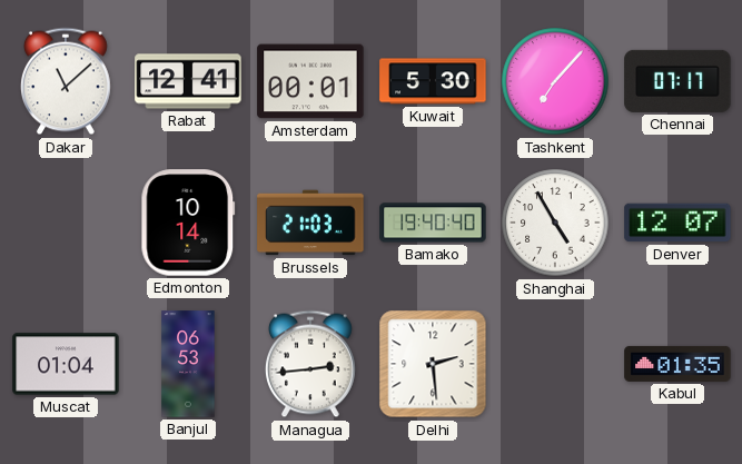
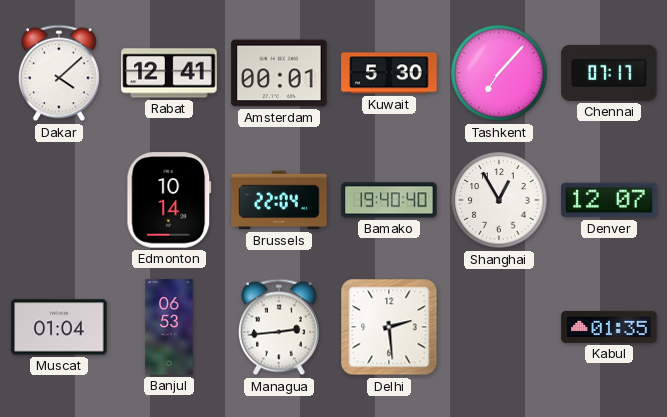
Dakar: 11:08 -> 4:08
Brussels: 21:03 -> 22:04
Shanghai: 4:55 -> 12:55
